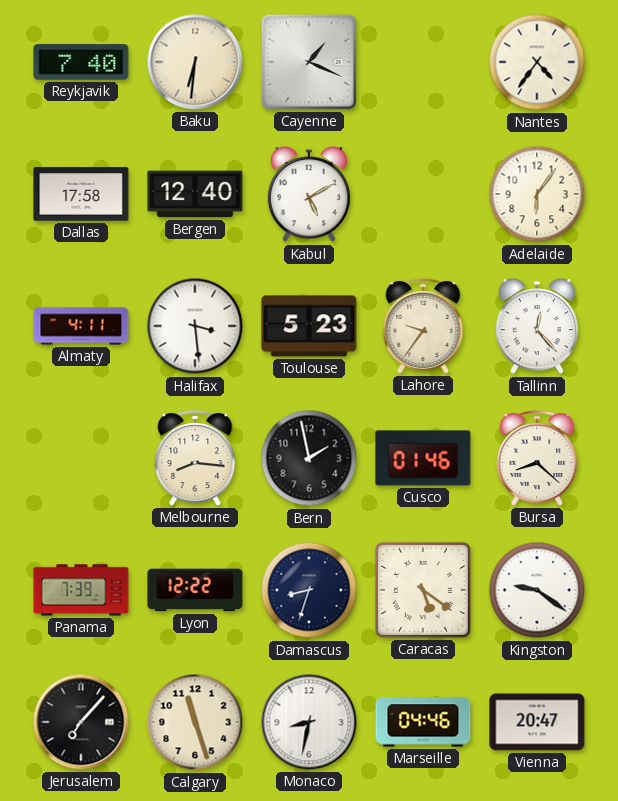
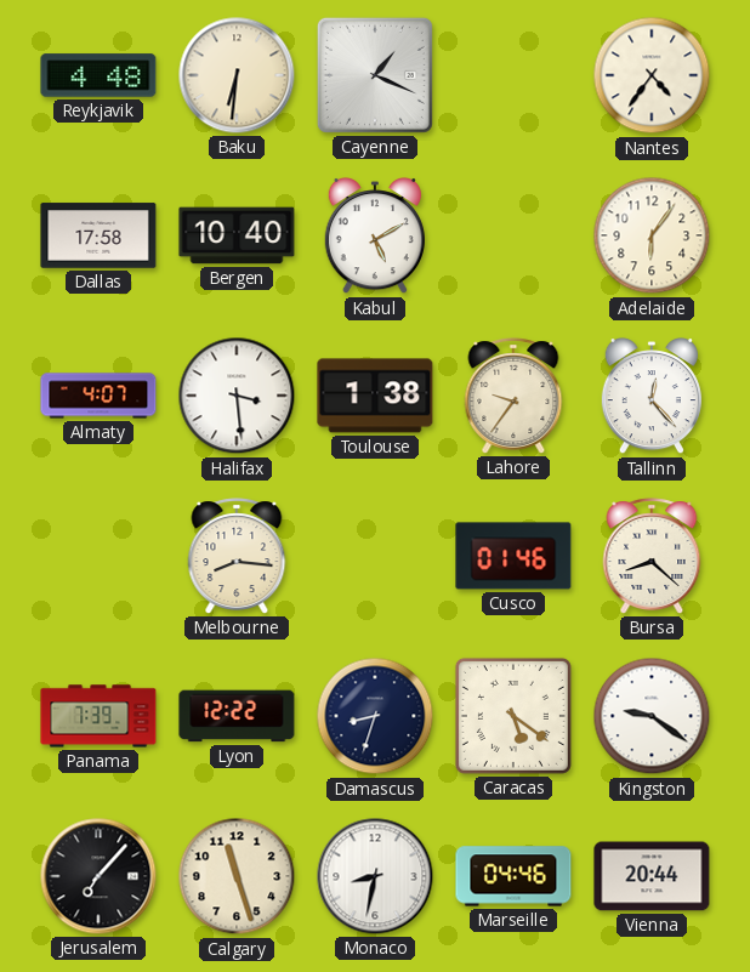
Reykjavik: 7:40 -> 4:48
Bergen: 12:40 -> 10:40
Almaty: 4:11 -> 4:07
Toulouse: 5:23 -> 1:38
Bern: 1:58 -> none
Vienna: 20:47 -> 20:44
